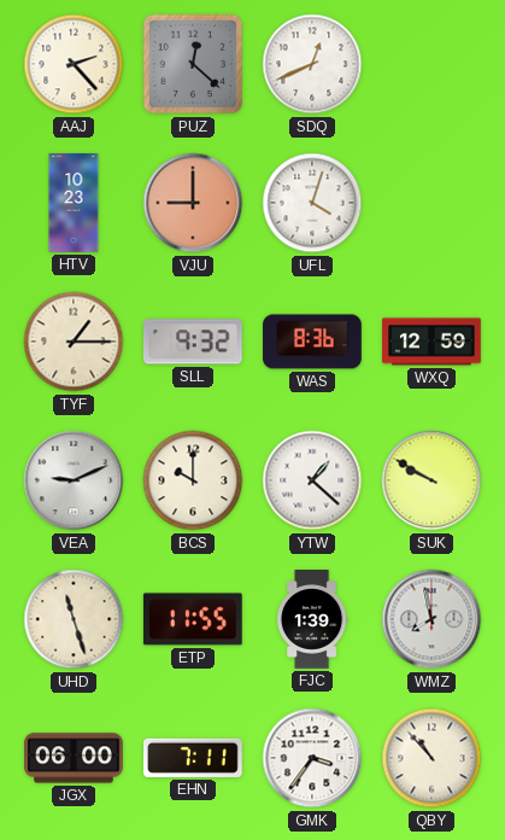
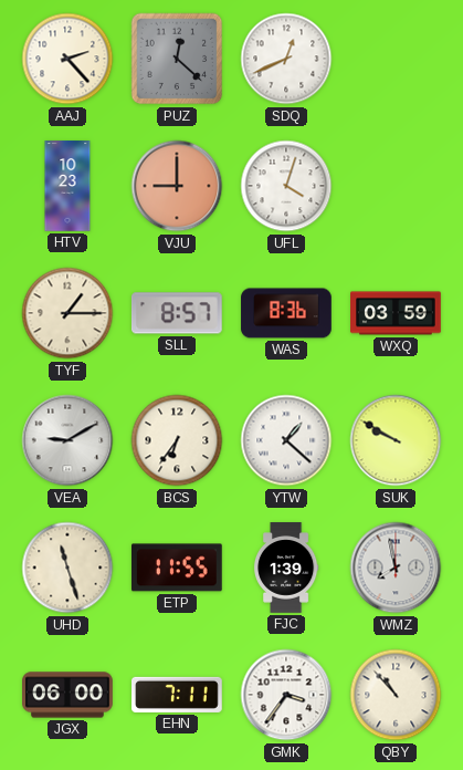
SLL: 9:32 -> 8:57
WXQ: 12:59 -> 03:59
VEA: 9:11 -> 9:10
BCS: 10:00 -> 6:36
